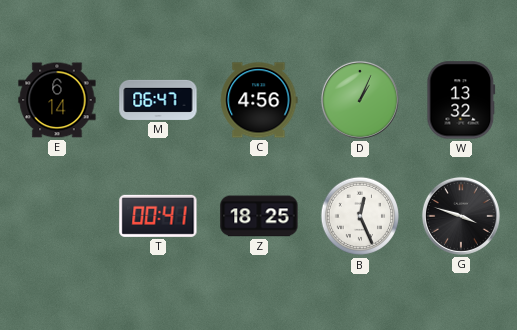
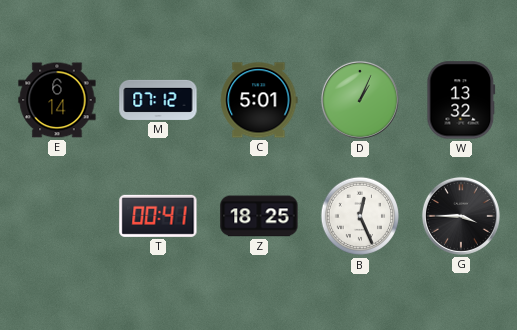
M: 06:47 -> 07:12
C: 4:56 -> 5:01
G: 3:48 -> 3:45
